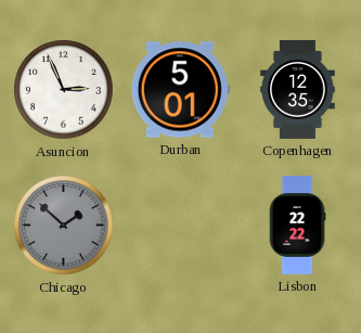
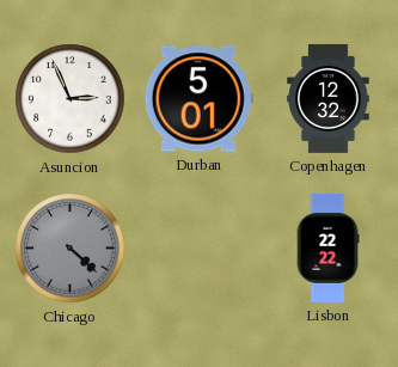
Copenhagen: 12:35 -> 12:32
Chicago: 1:52 -> 4:22
